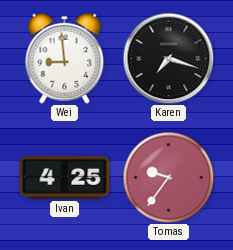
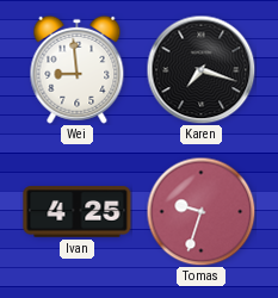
Tomas: 9:36 -> 9:33
